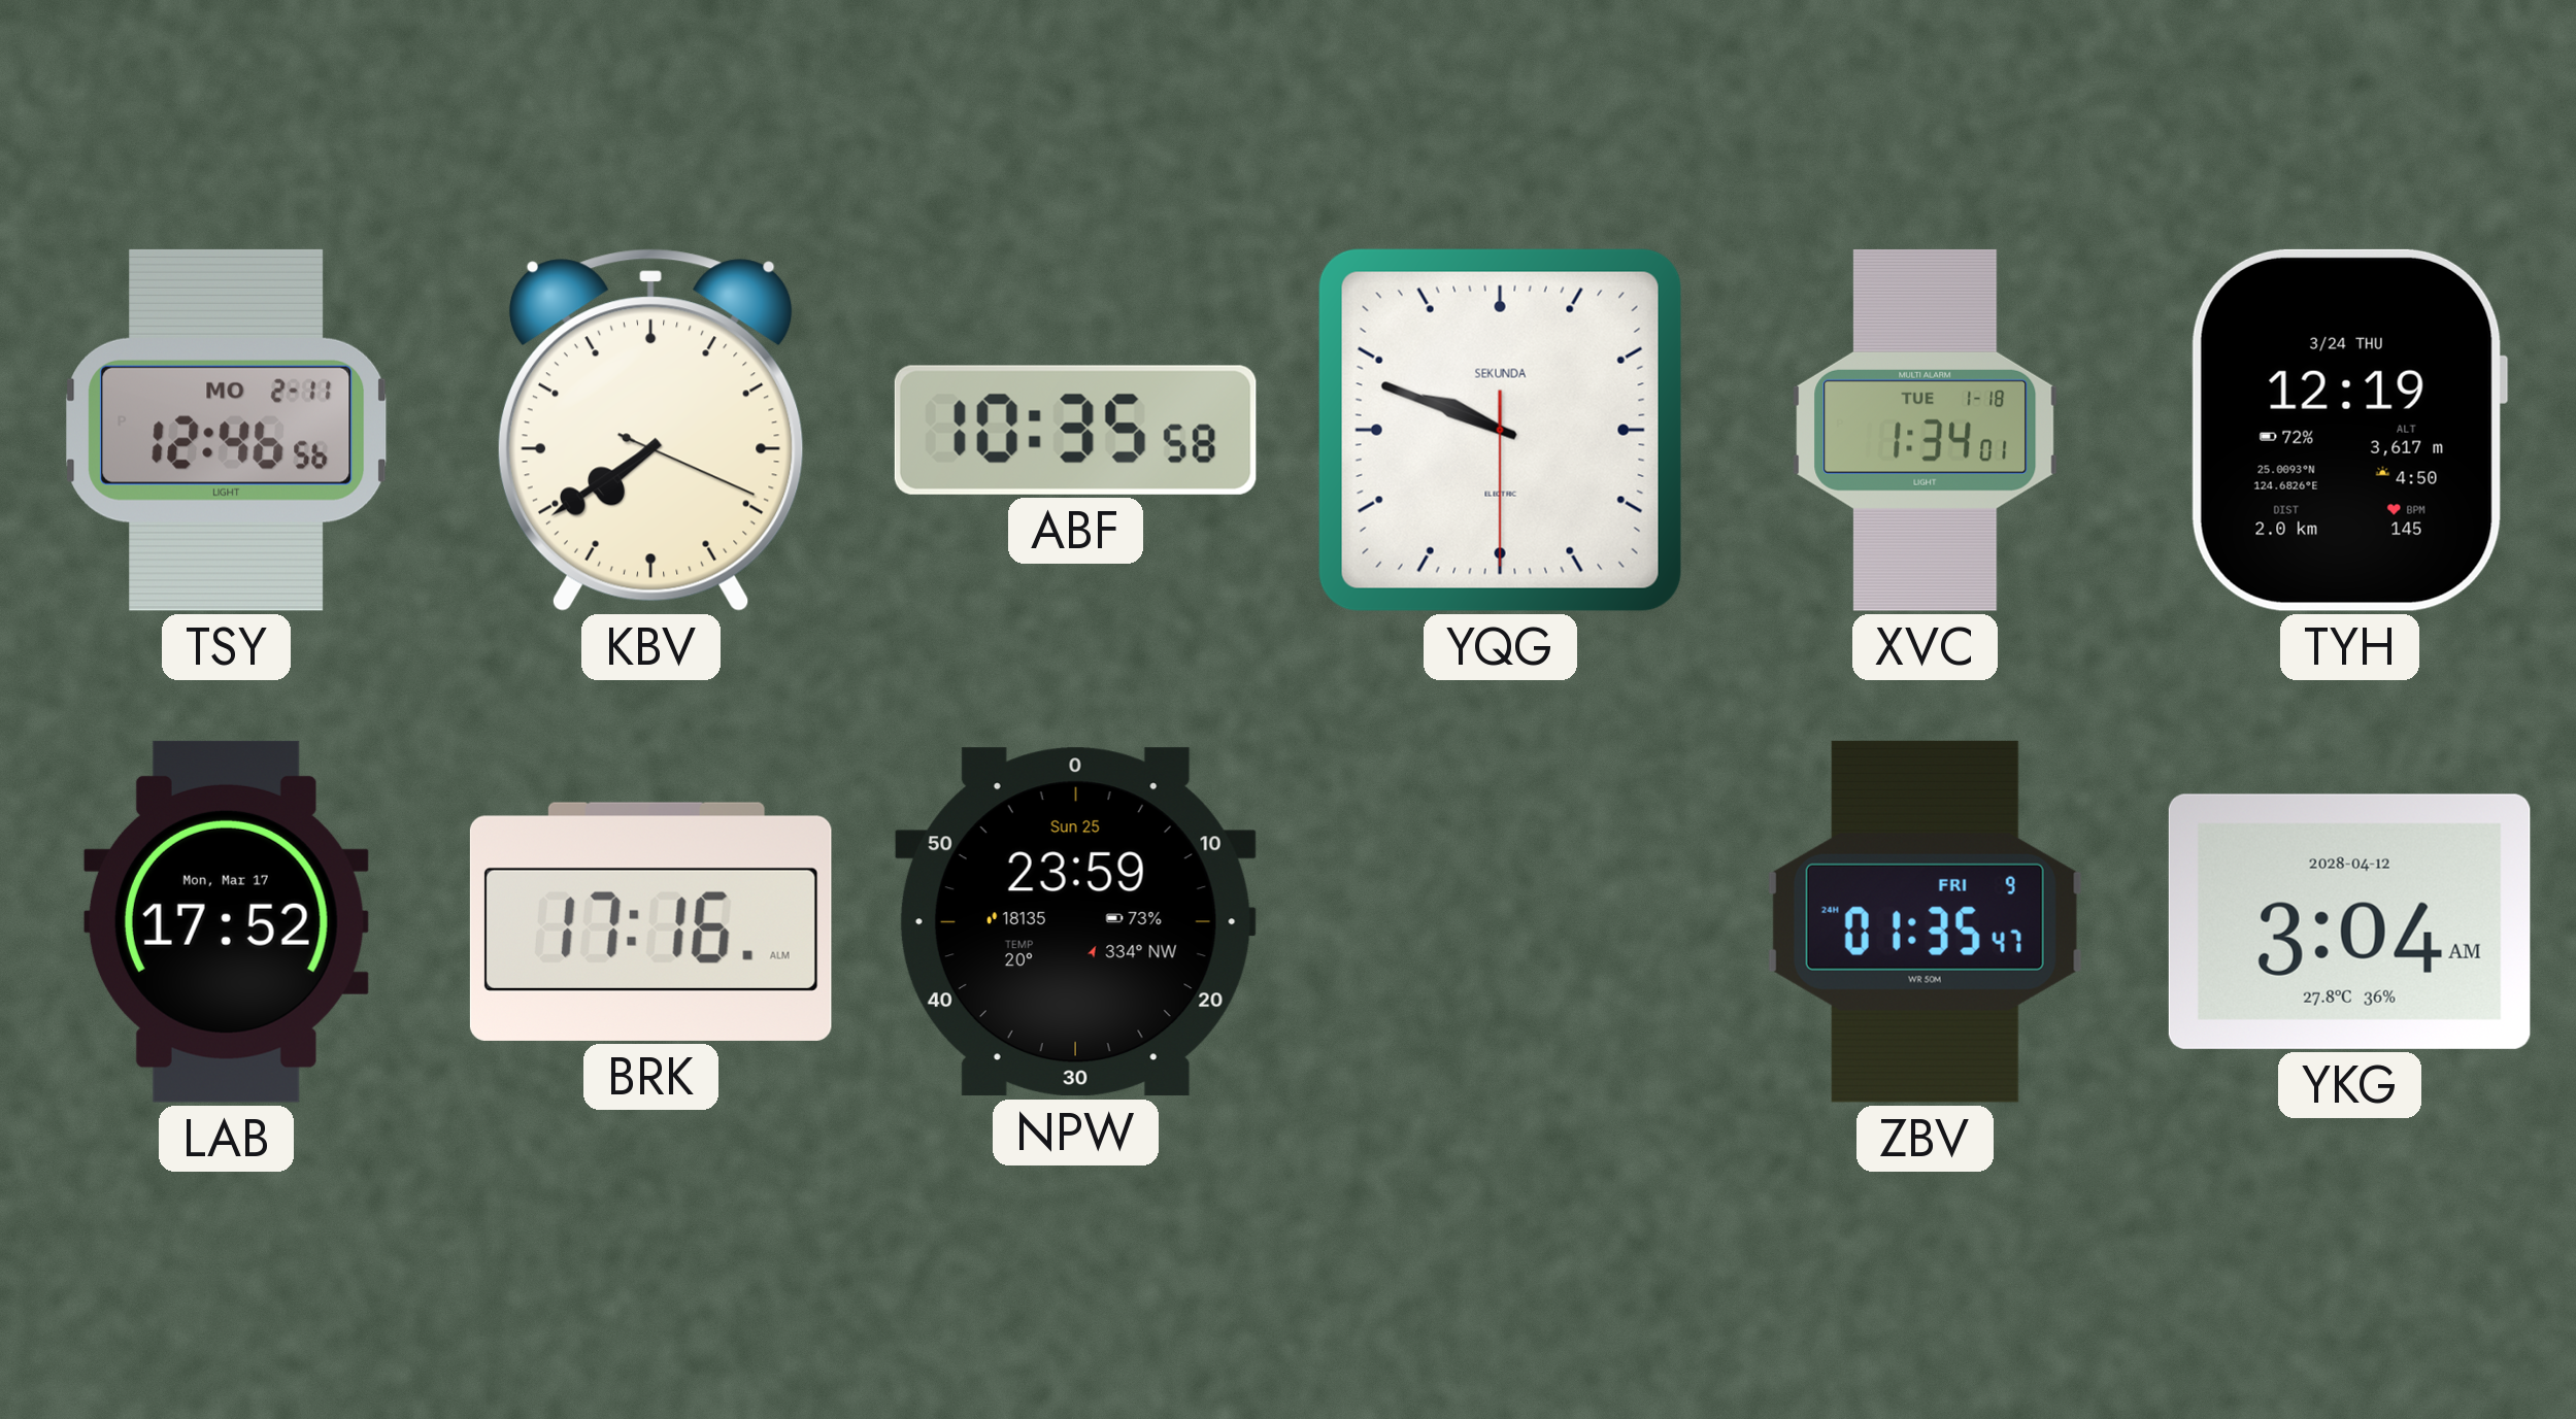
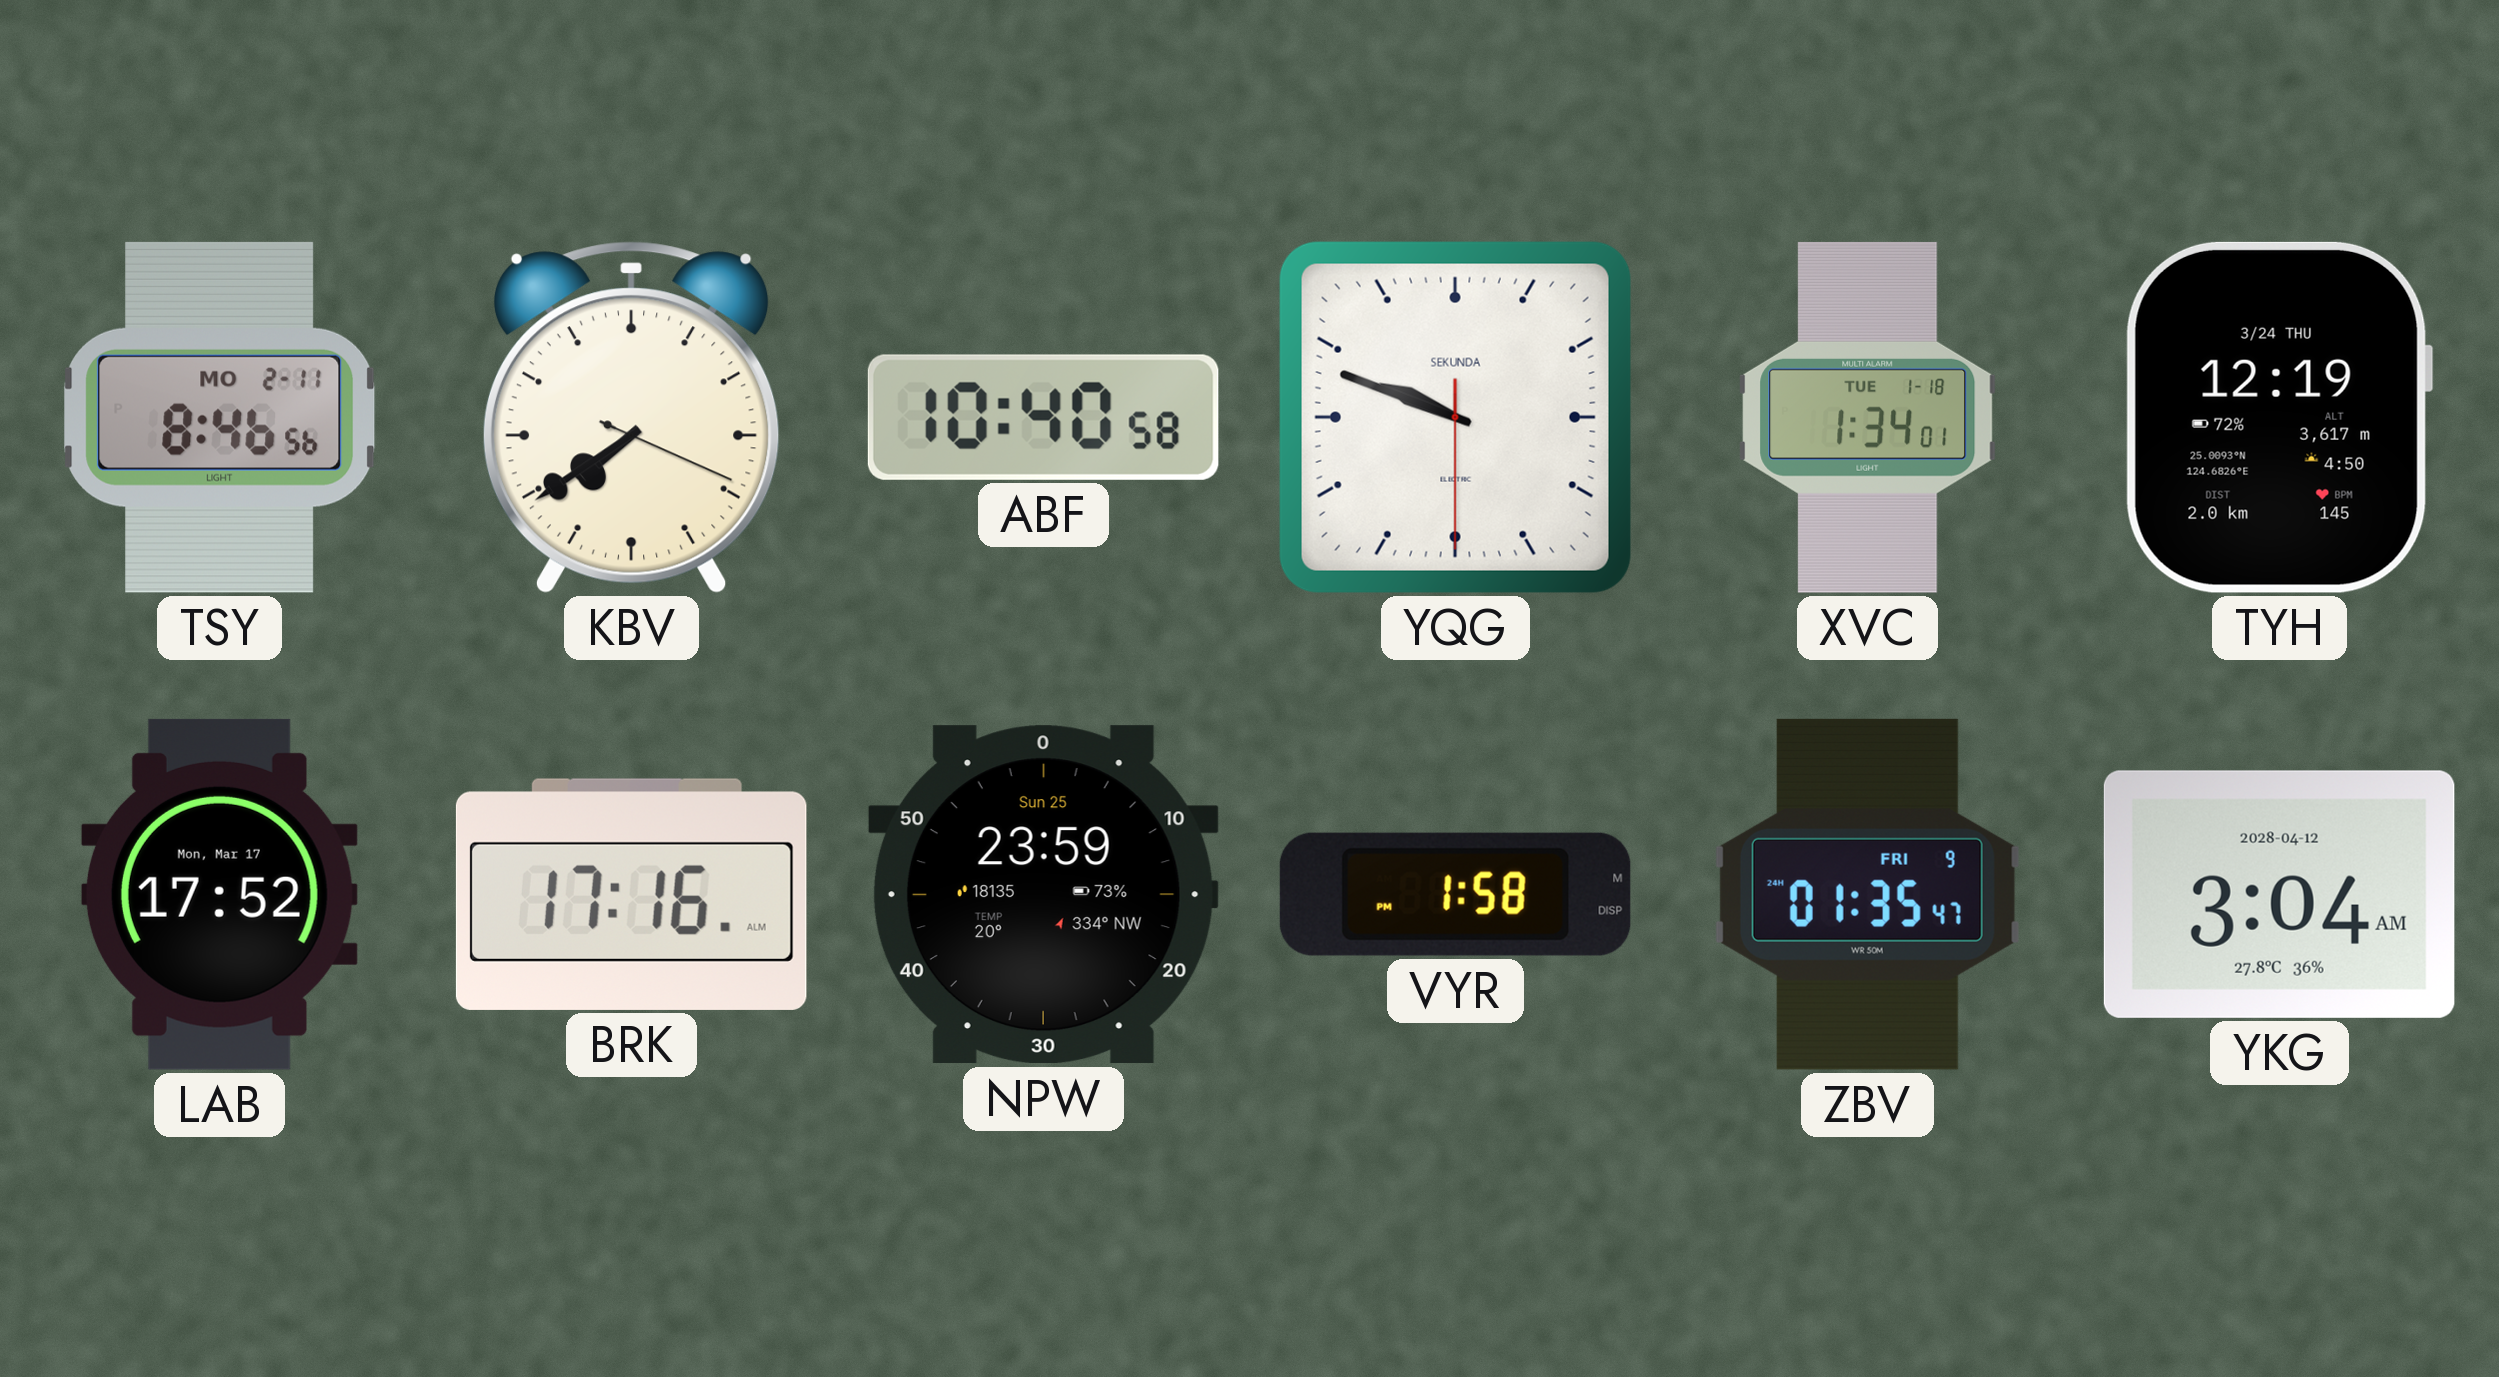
TSY: 12:46 -> 8:46
ABF: 10:35 -> 10:40
VYR: none -> 1:58
